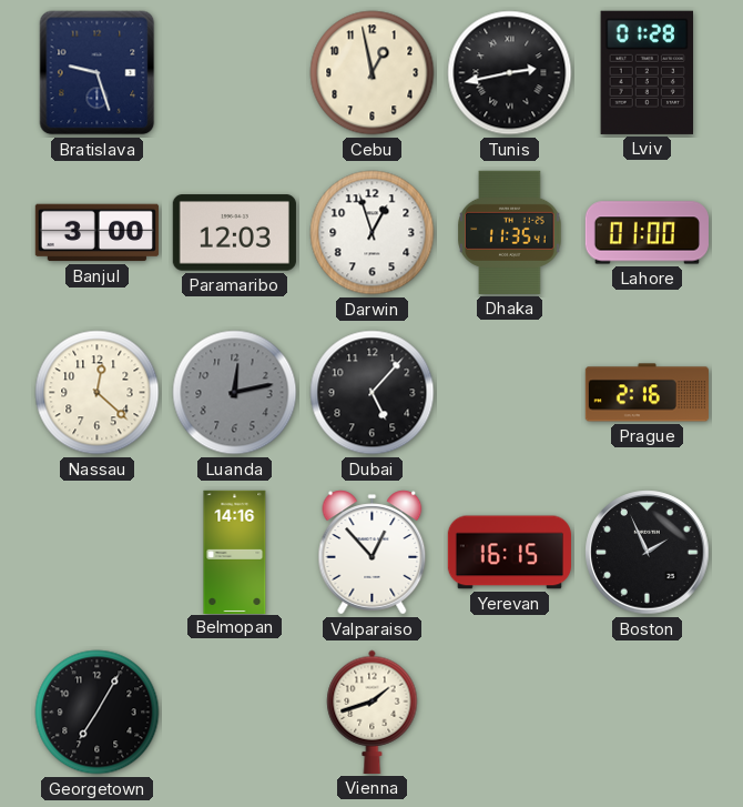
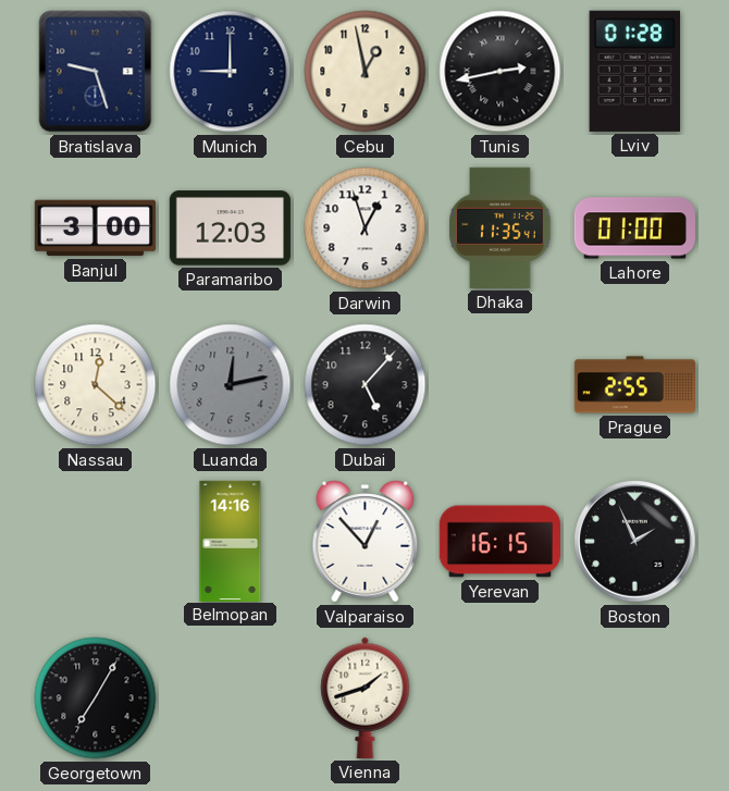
Munich: none -> 9:00
Prague: 2:16 -> 2:55
